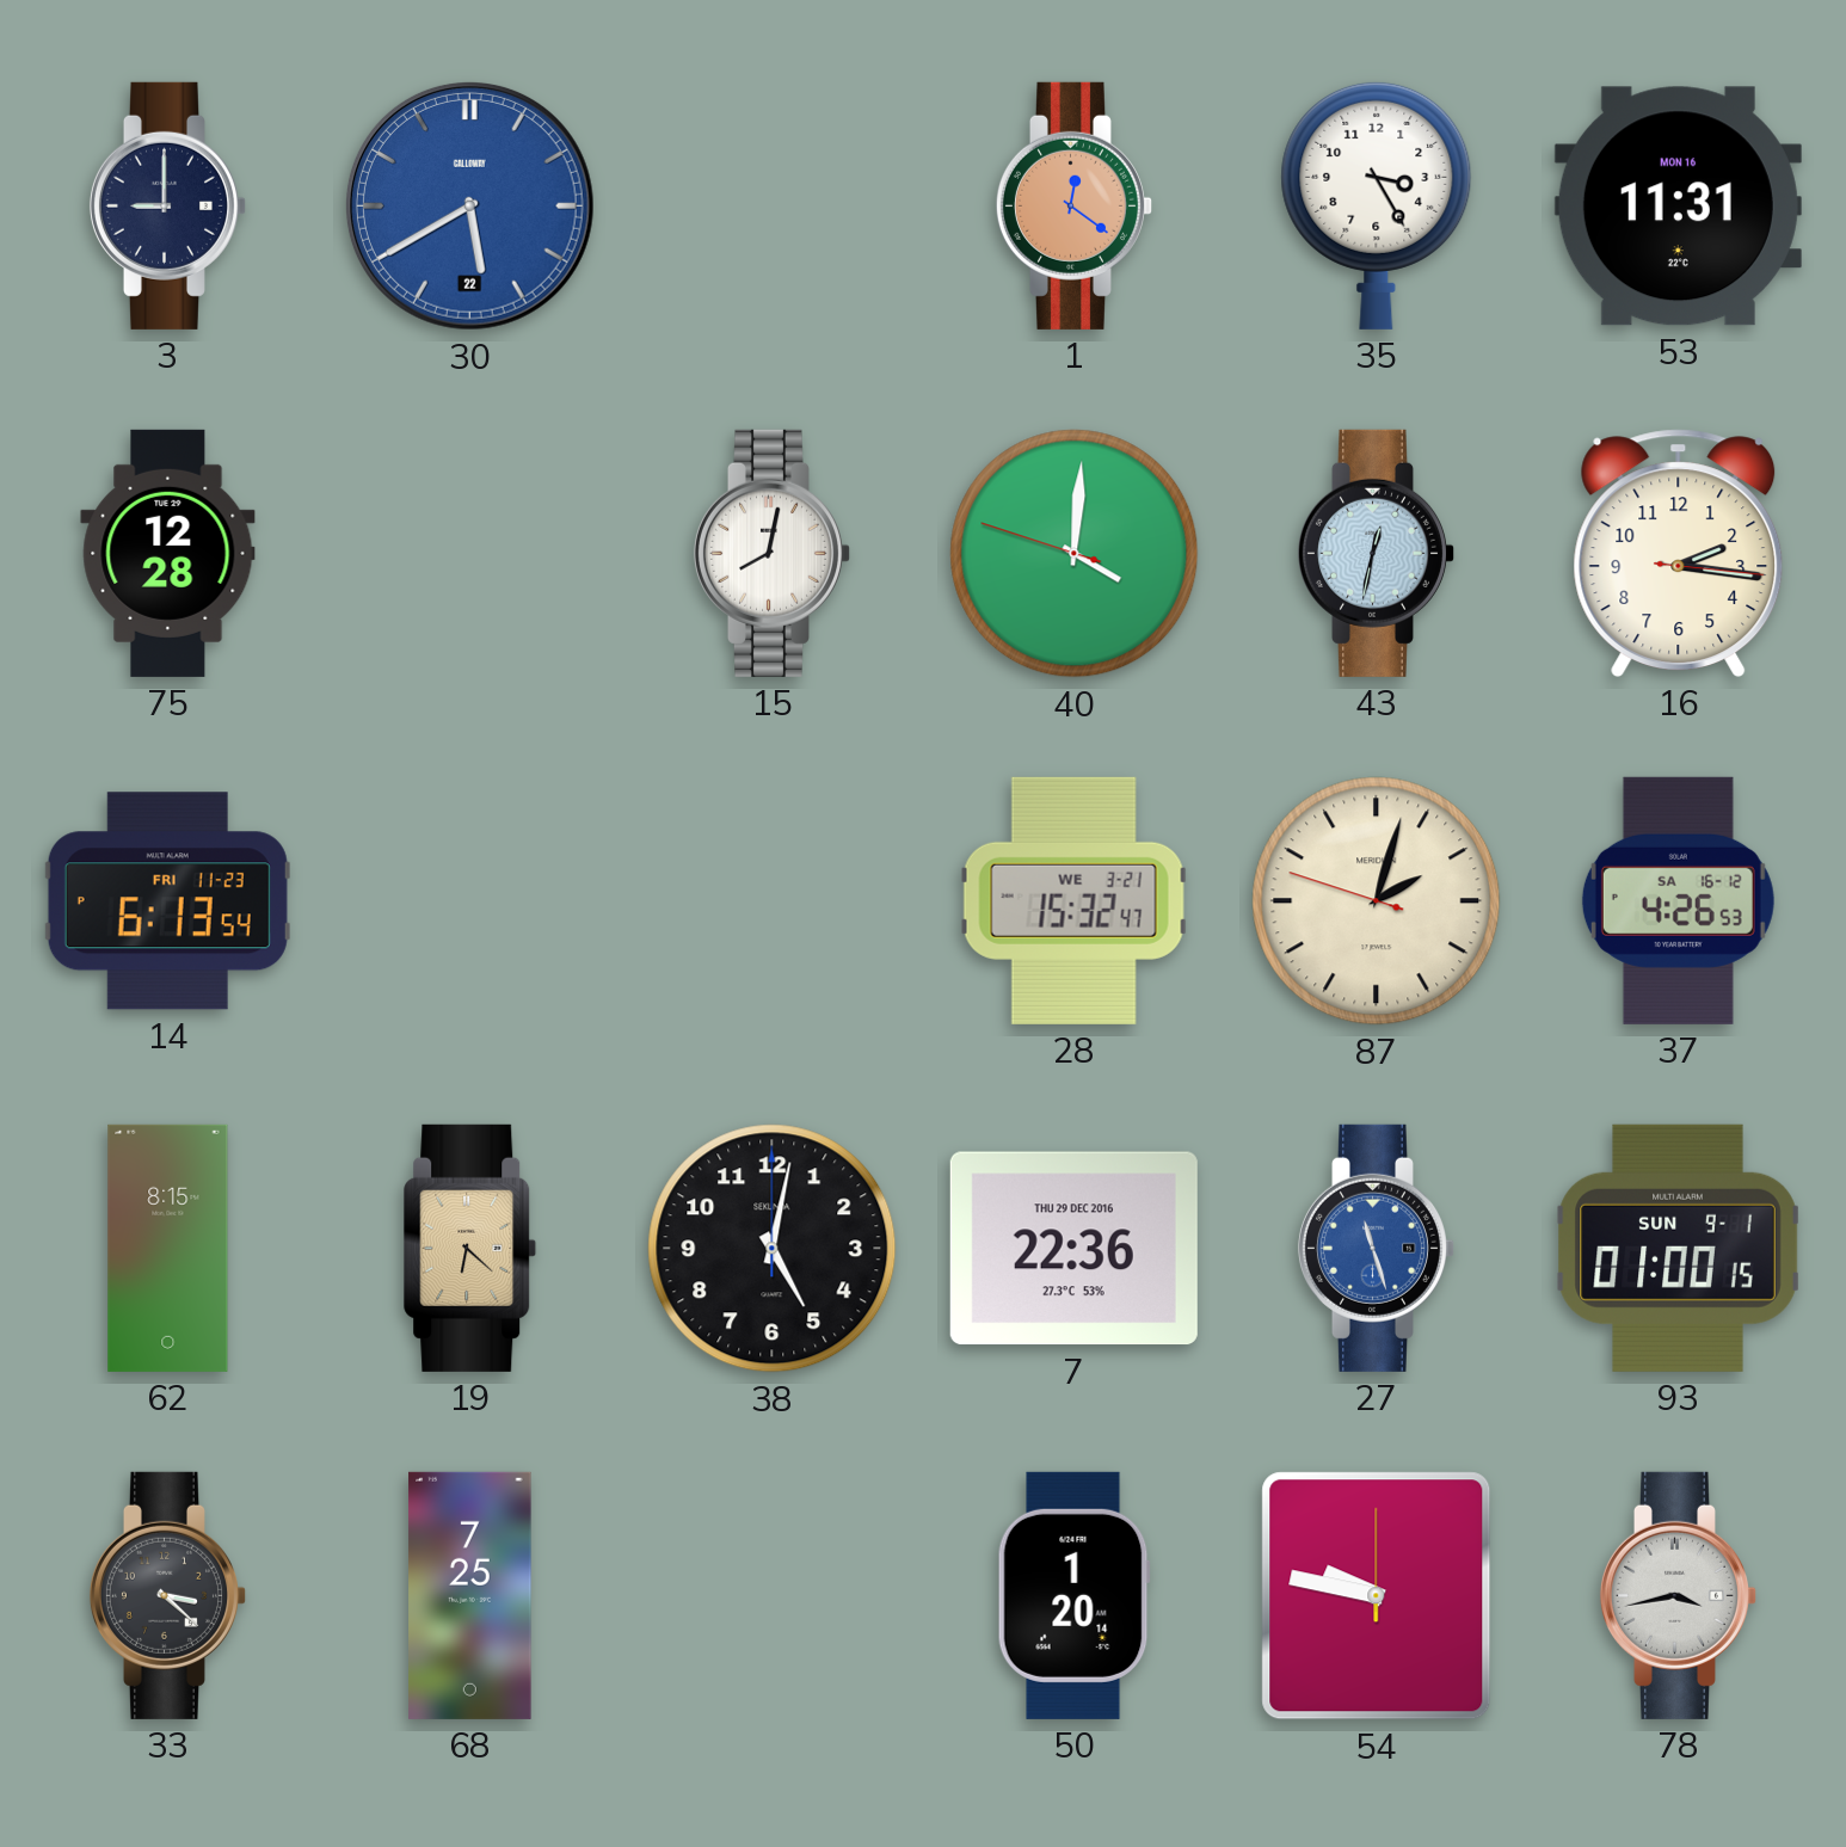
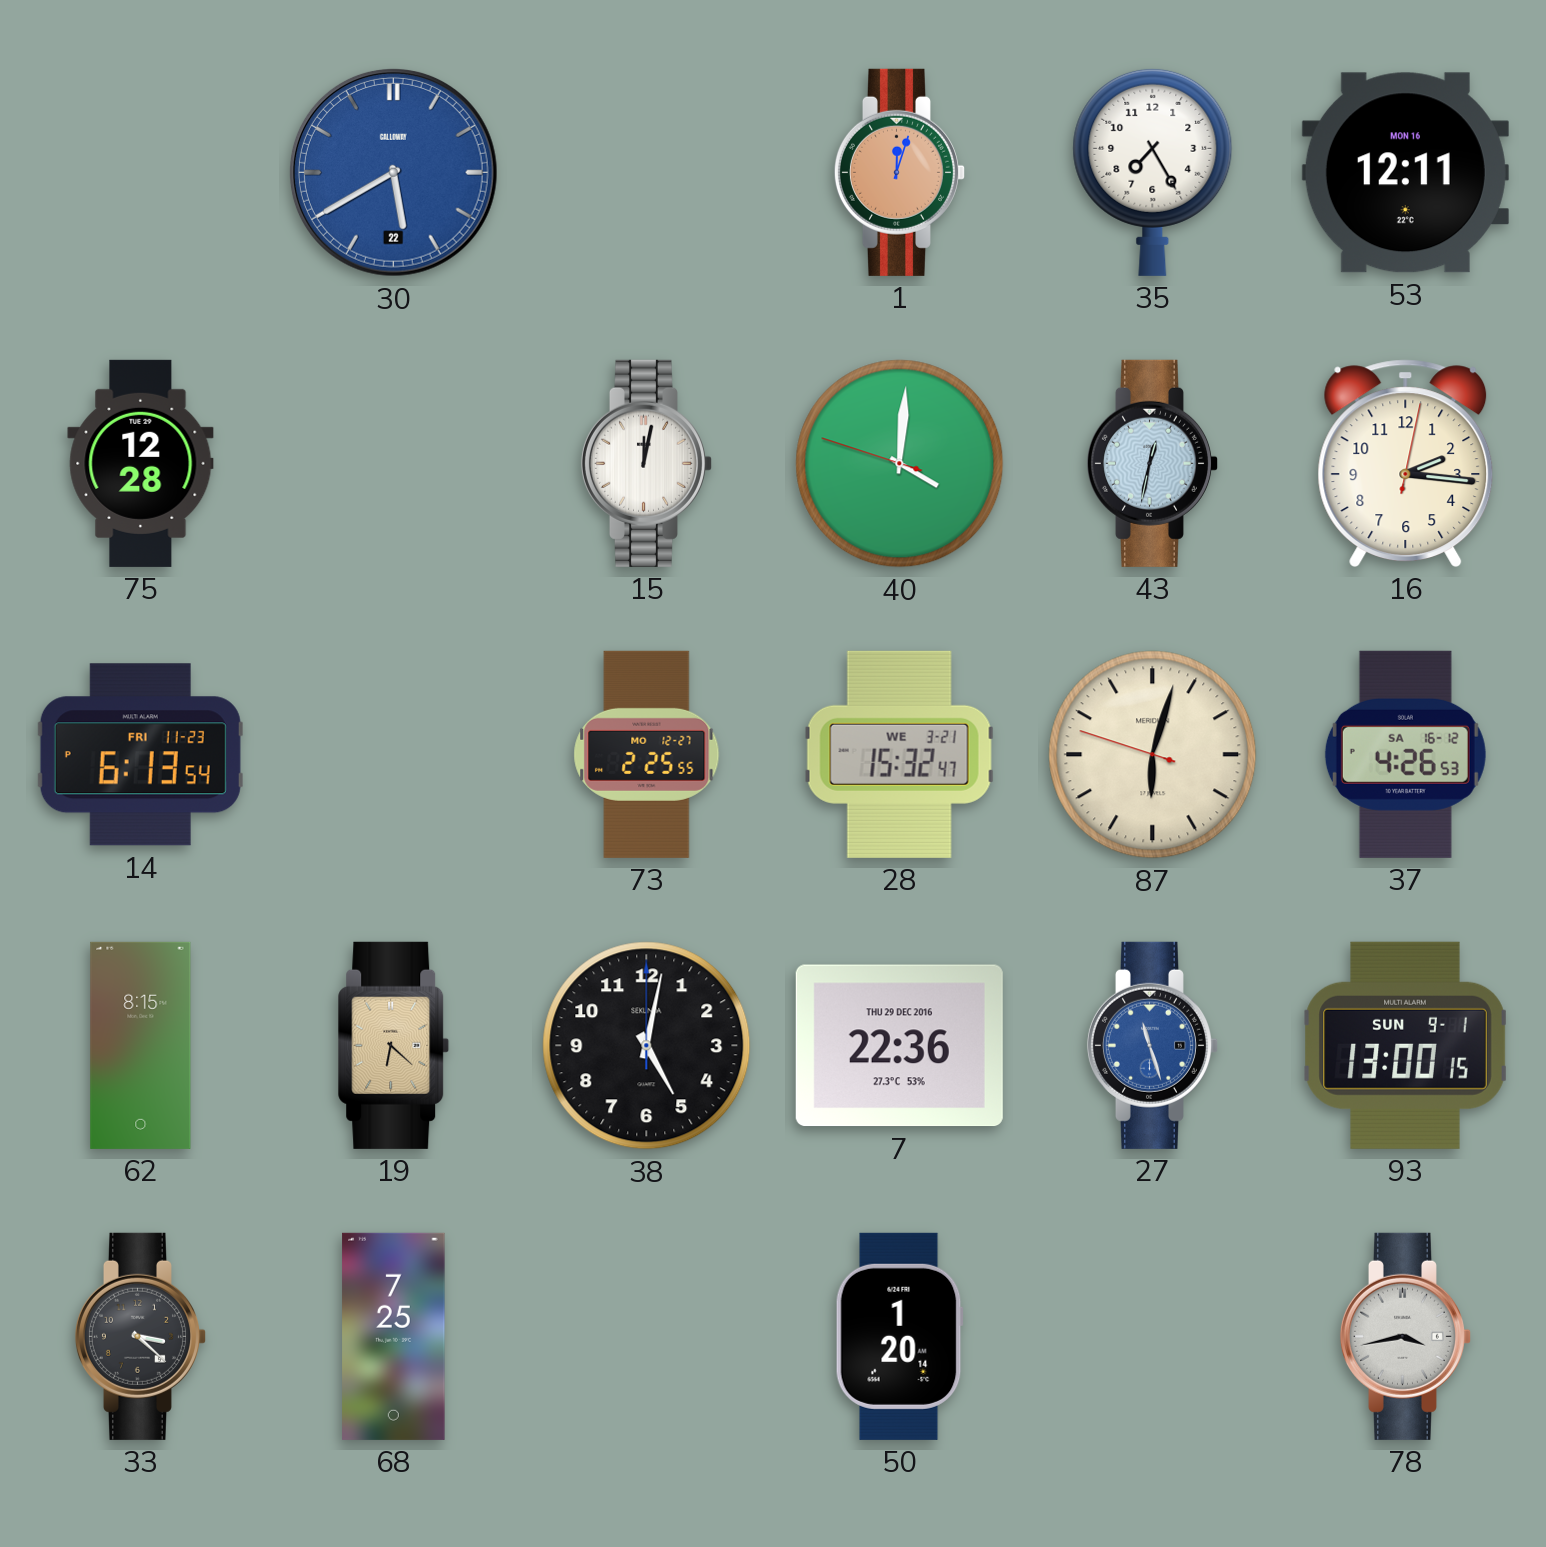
3: 9:00 -> none
1: 12:21 -> 12:03
35: 3:25 -> 7:25
53: 11:31 -> 12:11
15: 8:02 -> 12:02
16: 2:16:16 -> 2:16:02
73: none -> 2:25
87: 2:02 -> 6:02
93: 01:00 -> 13:00
54: 9:47 -> none
